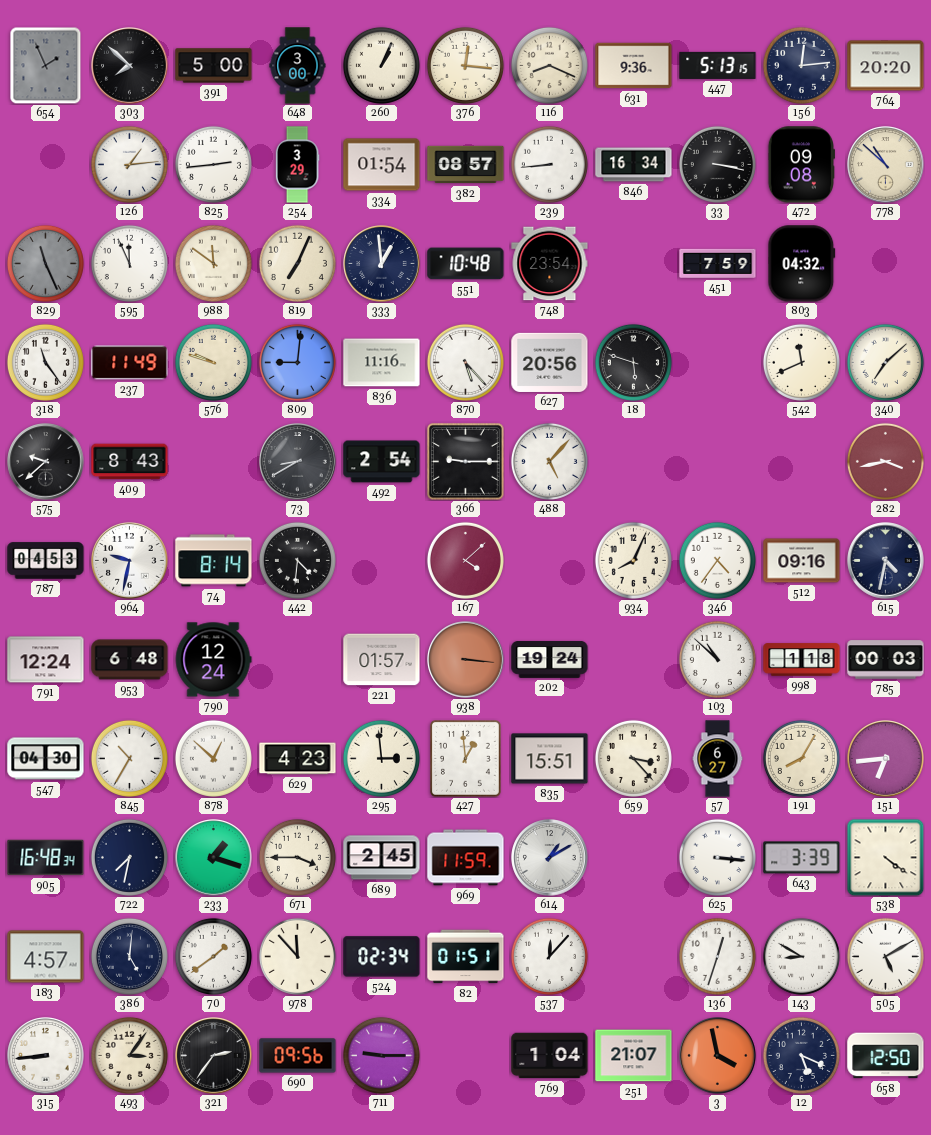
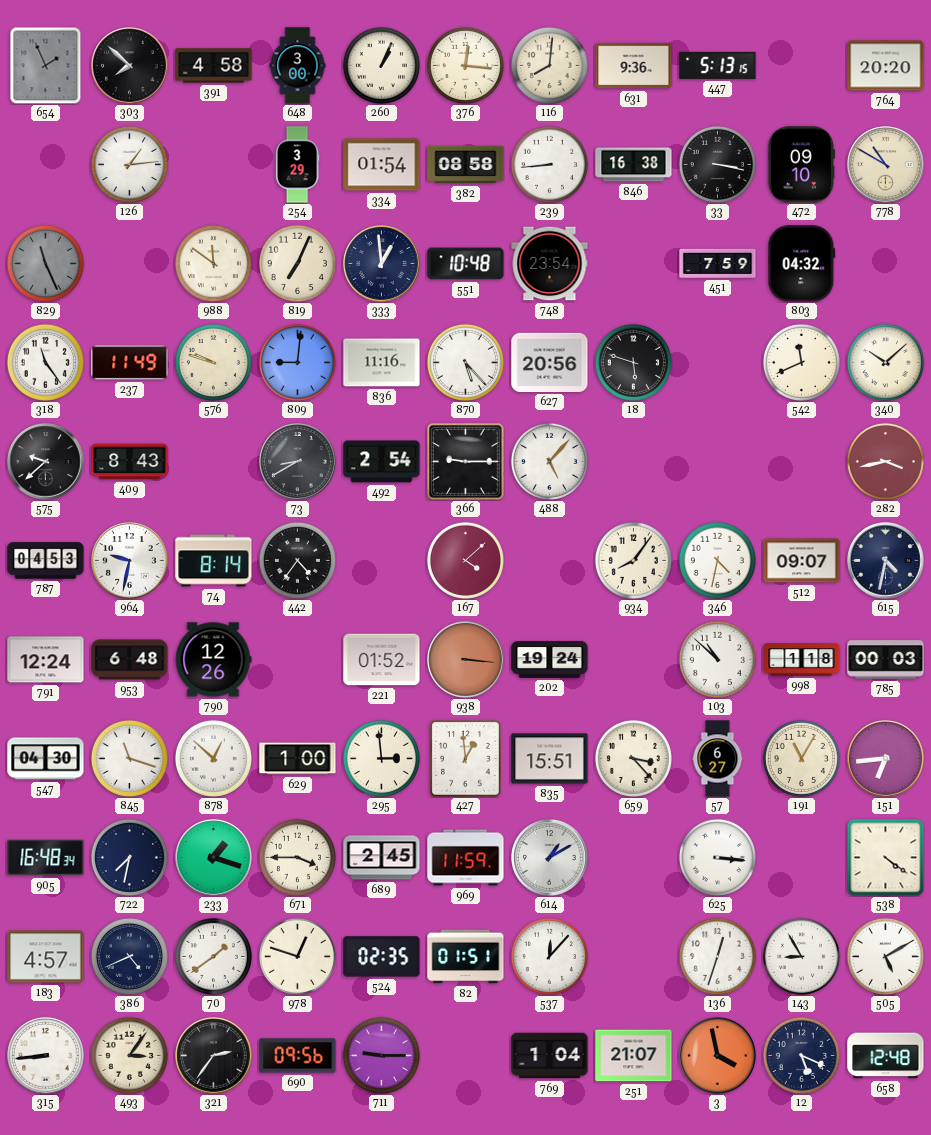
391: 5:00 -> 4:58
116: 8:19 -> 8:01
156: 12:14 -> none
825: 2:44 -> none
382: 08:57 -> 08:58
846: 16:34 -> 16:38
472: 09:08 -> 09:10
778: 10:52 -> 10:50
595: 11:56 -> none
340: 7:08 -> 10:08
442: 4:31 -> 4:36
934: 8:04 -> 8:06
346: 4:36 -> 4:32
512: 09:16 -> 09:07
790: 12:24 -> 12:26
221: 01:57 -> 01:52
845: 10:35 -> 11:18
629: 4:23 -> 1:00
191: 8:05 -> 11:05
643: 3:39 -> none
386: 5:01 -> 4:41
978: 11:53 -> 12:48
524: 02:34 -> 02:35
143: 8:50 -> 8:55
658: 12:50 -> 12:48
